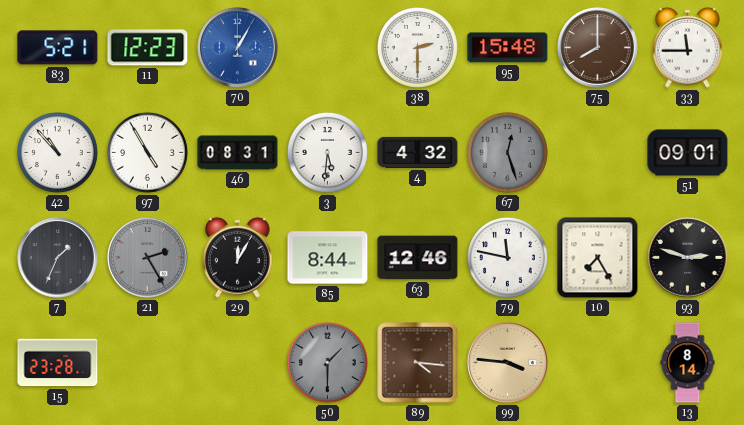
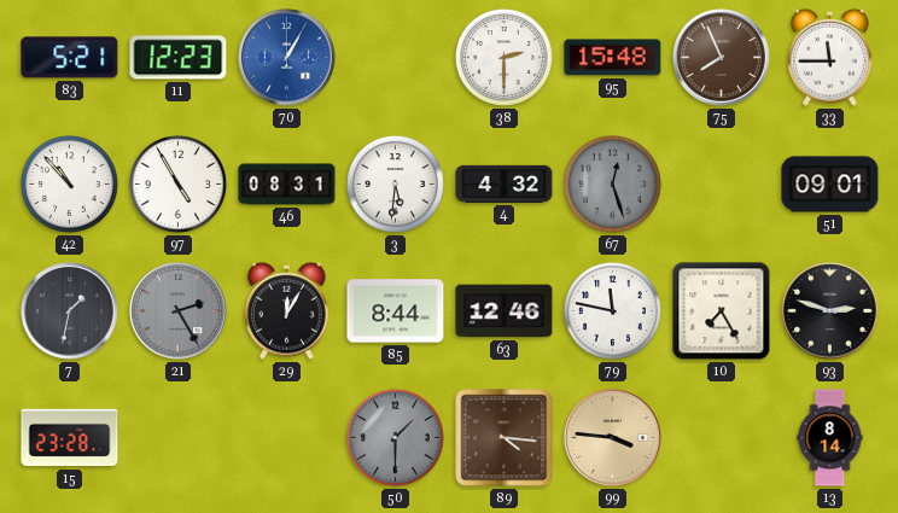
75: 8:00 -> 7:56
7: 1:34 -> 1:32
